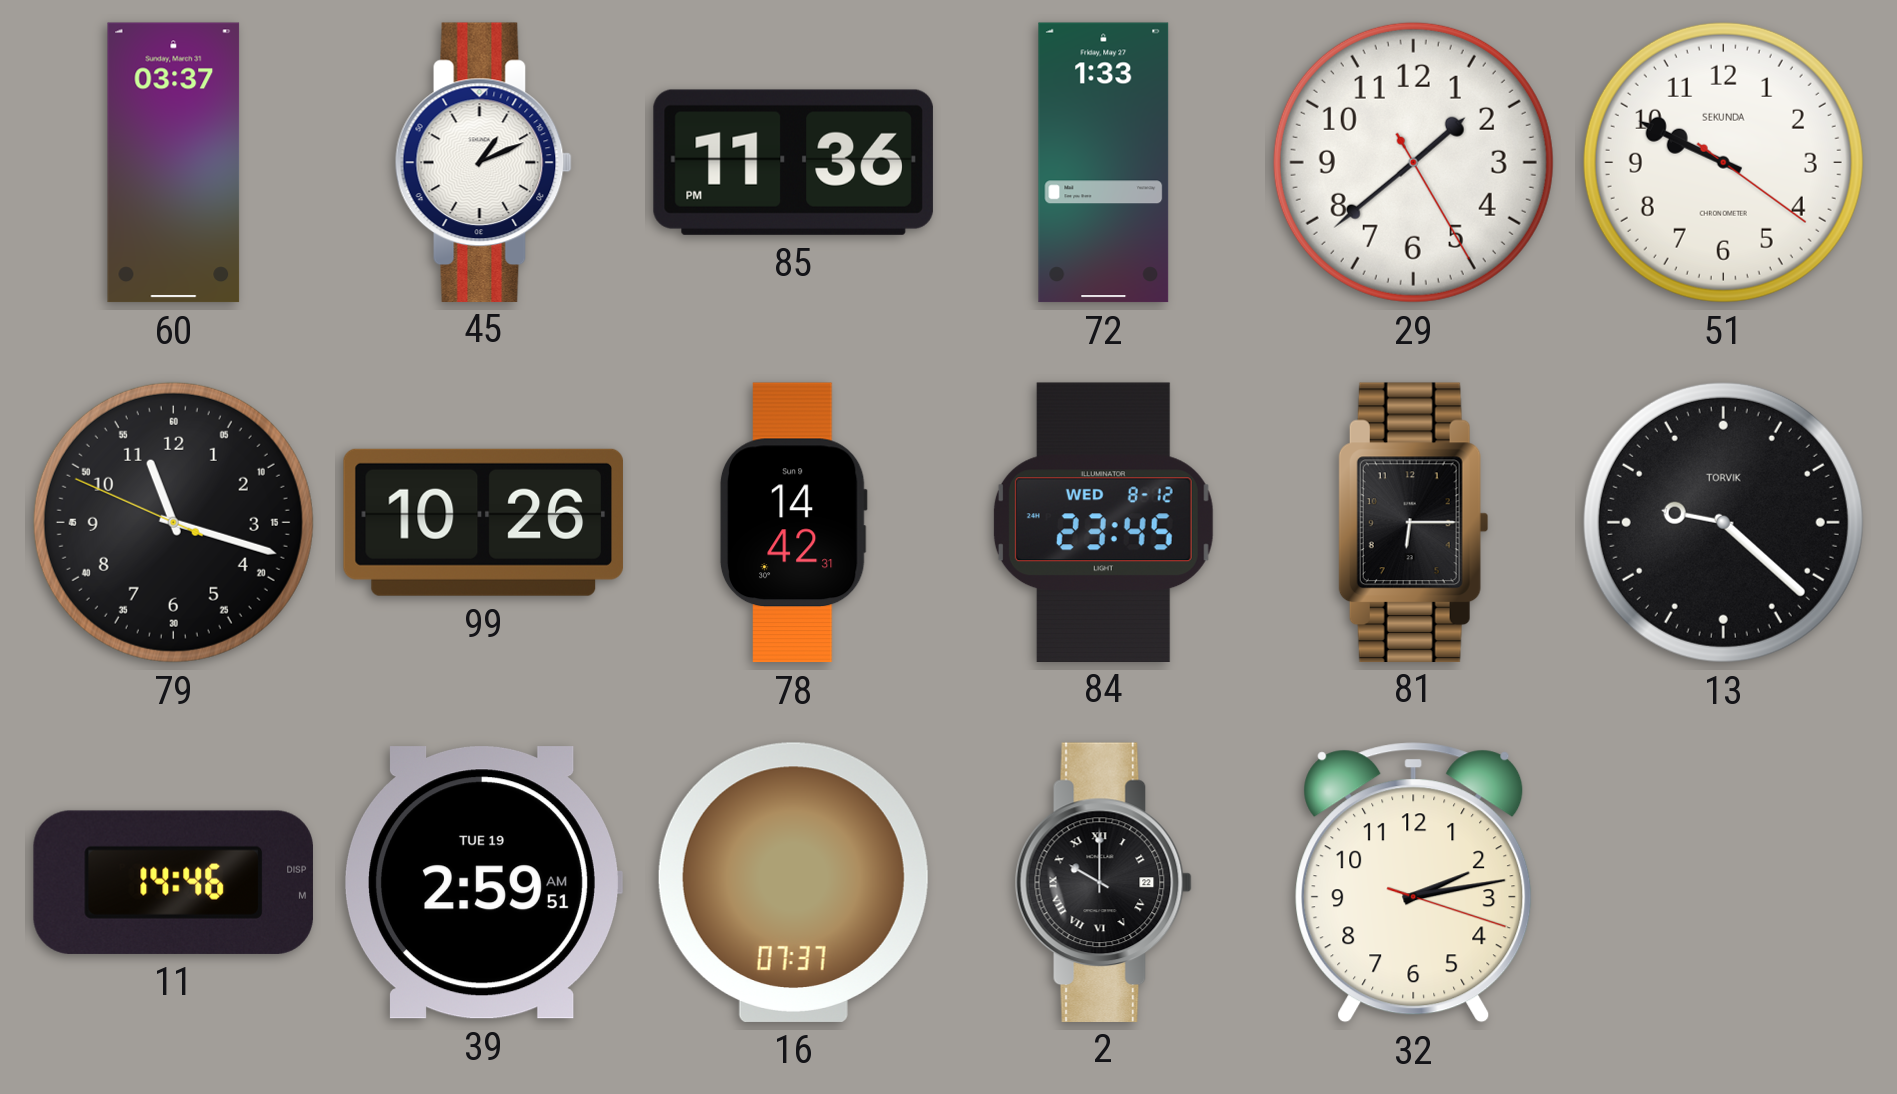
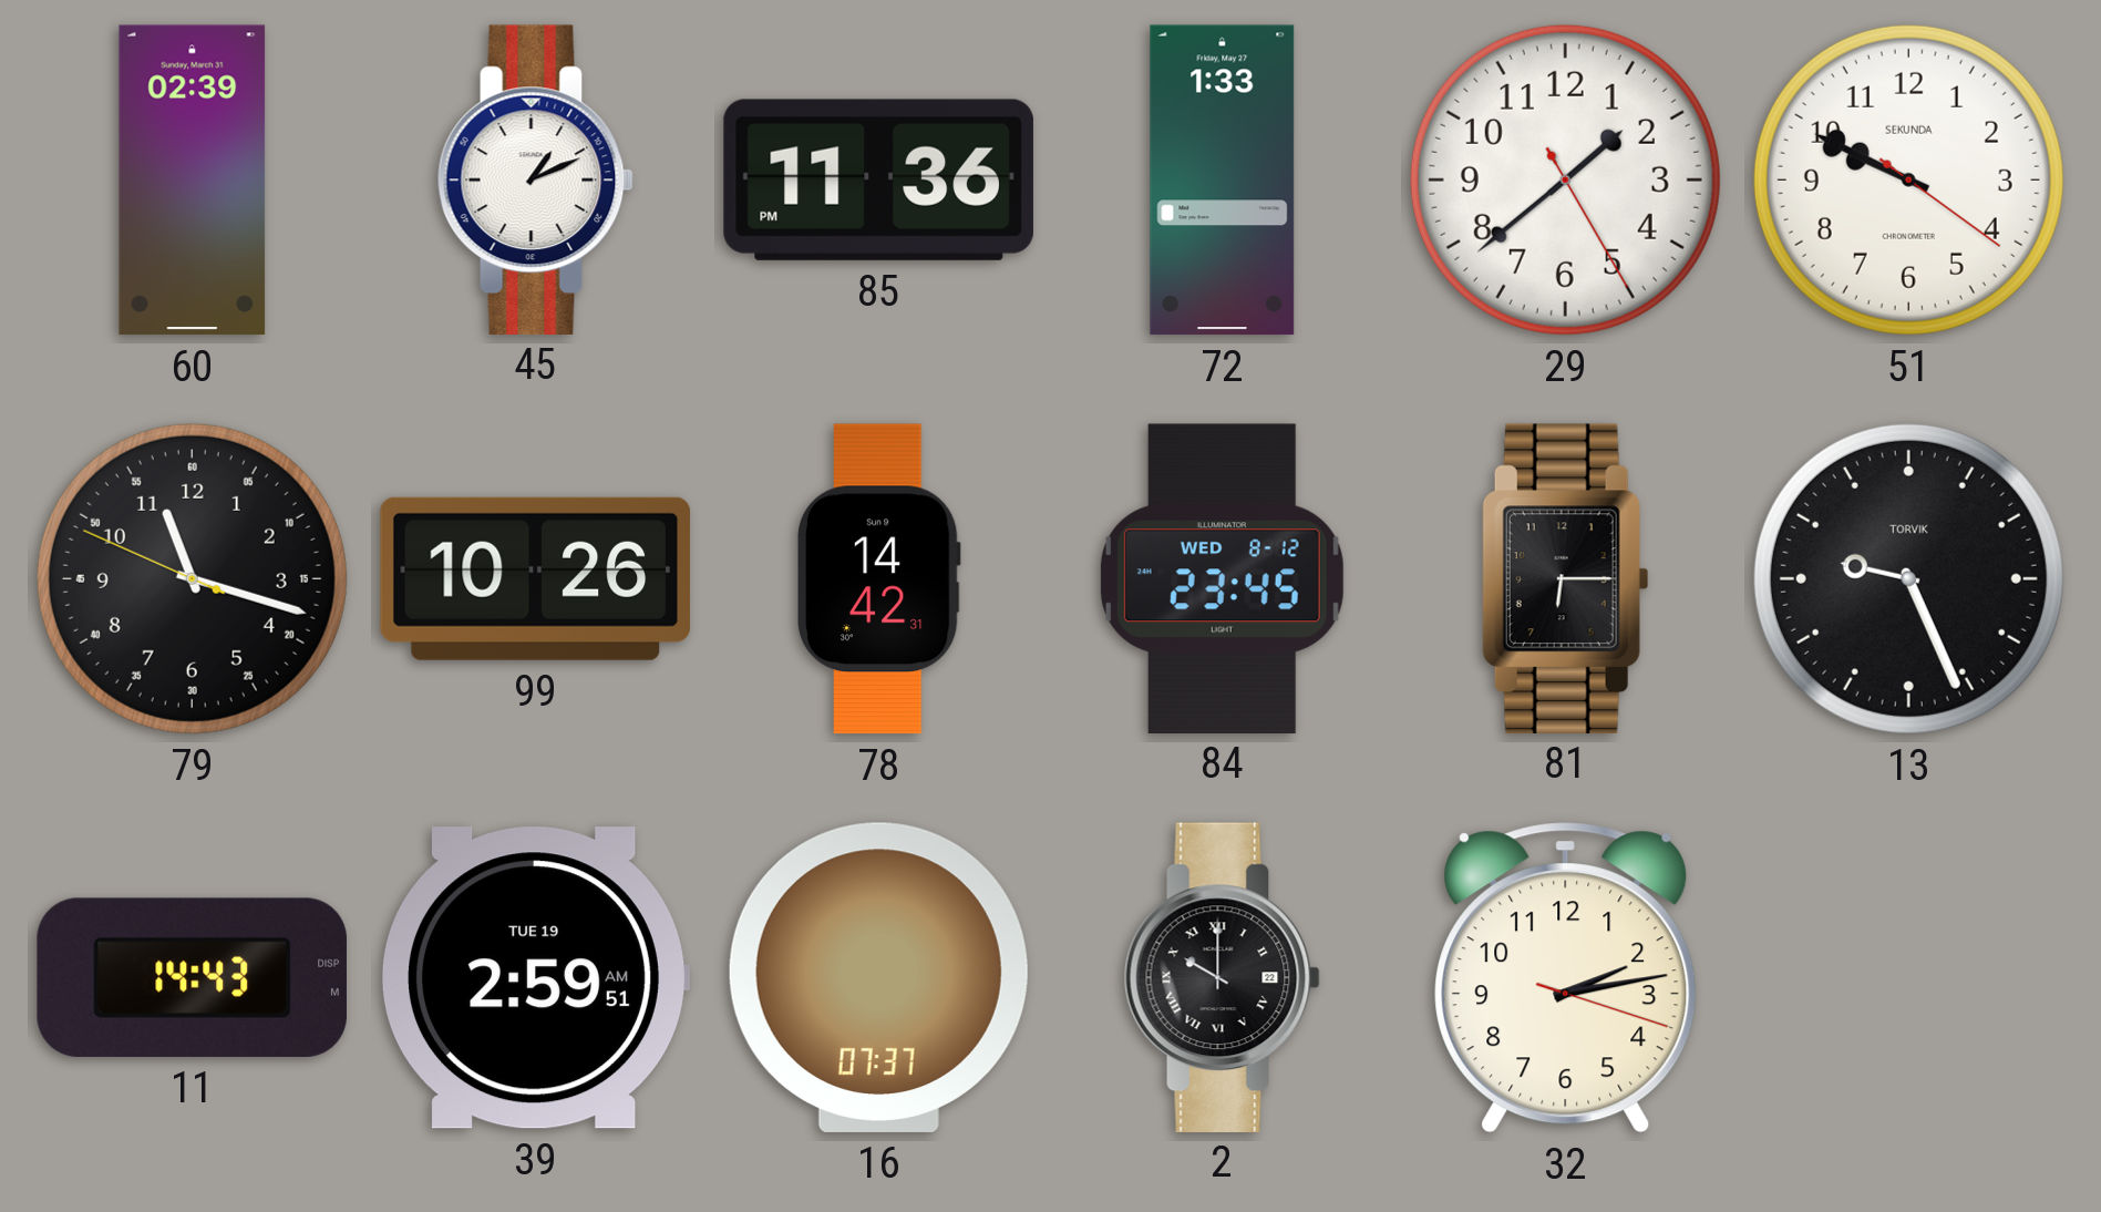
60: 03:37 -> 02:39
13: 9:22 -> 9:26
11: 14:46 -> 14:43
